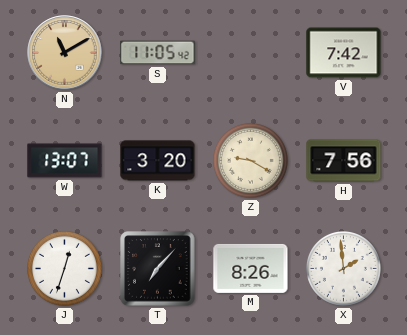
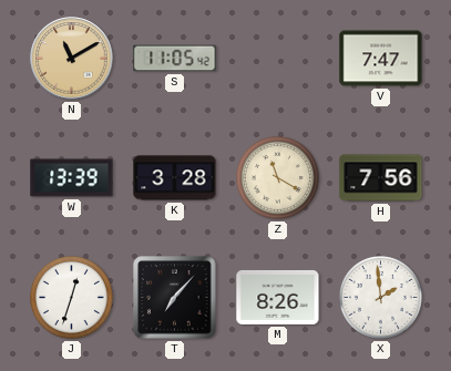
V: 7:42 -> 7:47
W: 13:07 -> 13:39
K: 3:20 -> 3:28
Z: 9:20 -> 11:20
